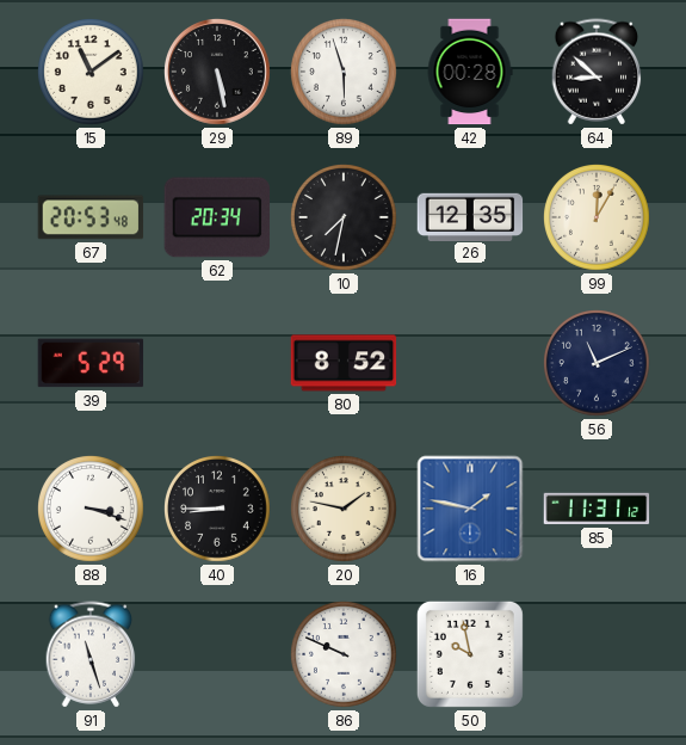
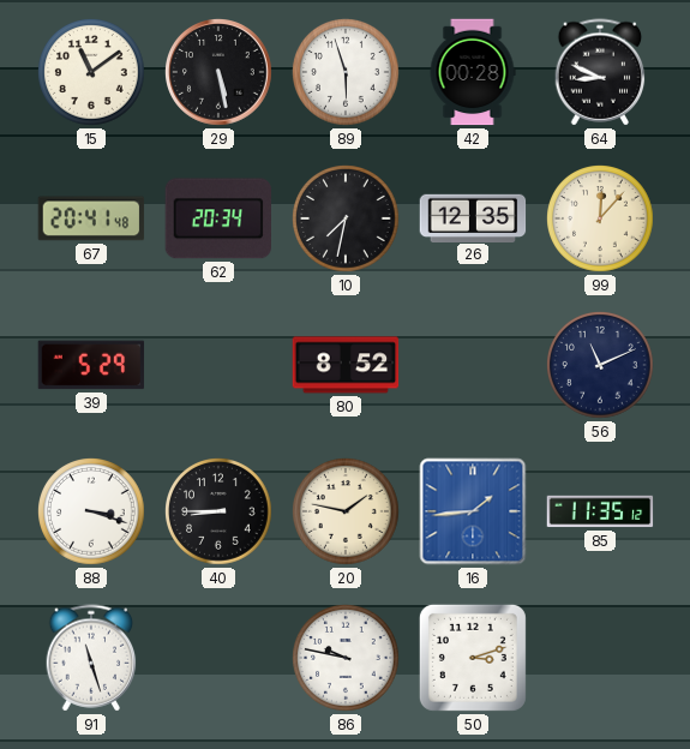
64: 8:52 -> 8:49
67: 20:53 -> 20:41
99: 12:05 -> 12:07
16: 1:47 -> 1:44
85: 11:31 -> 11:35
86: 9:49 -> 9:47
50: 9:58 -> 3:12
